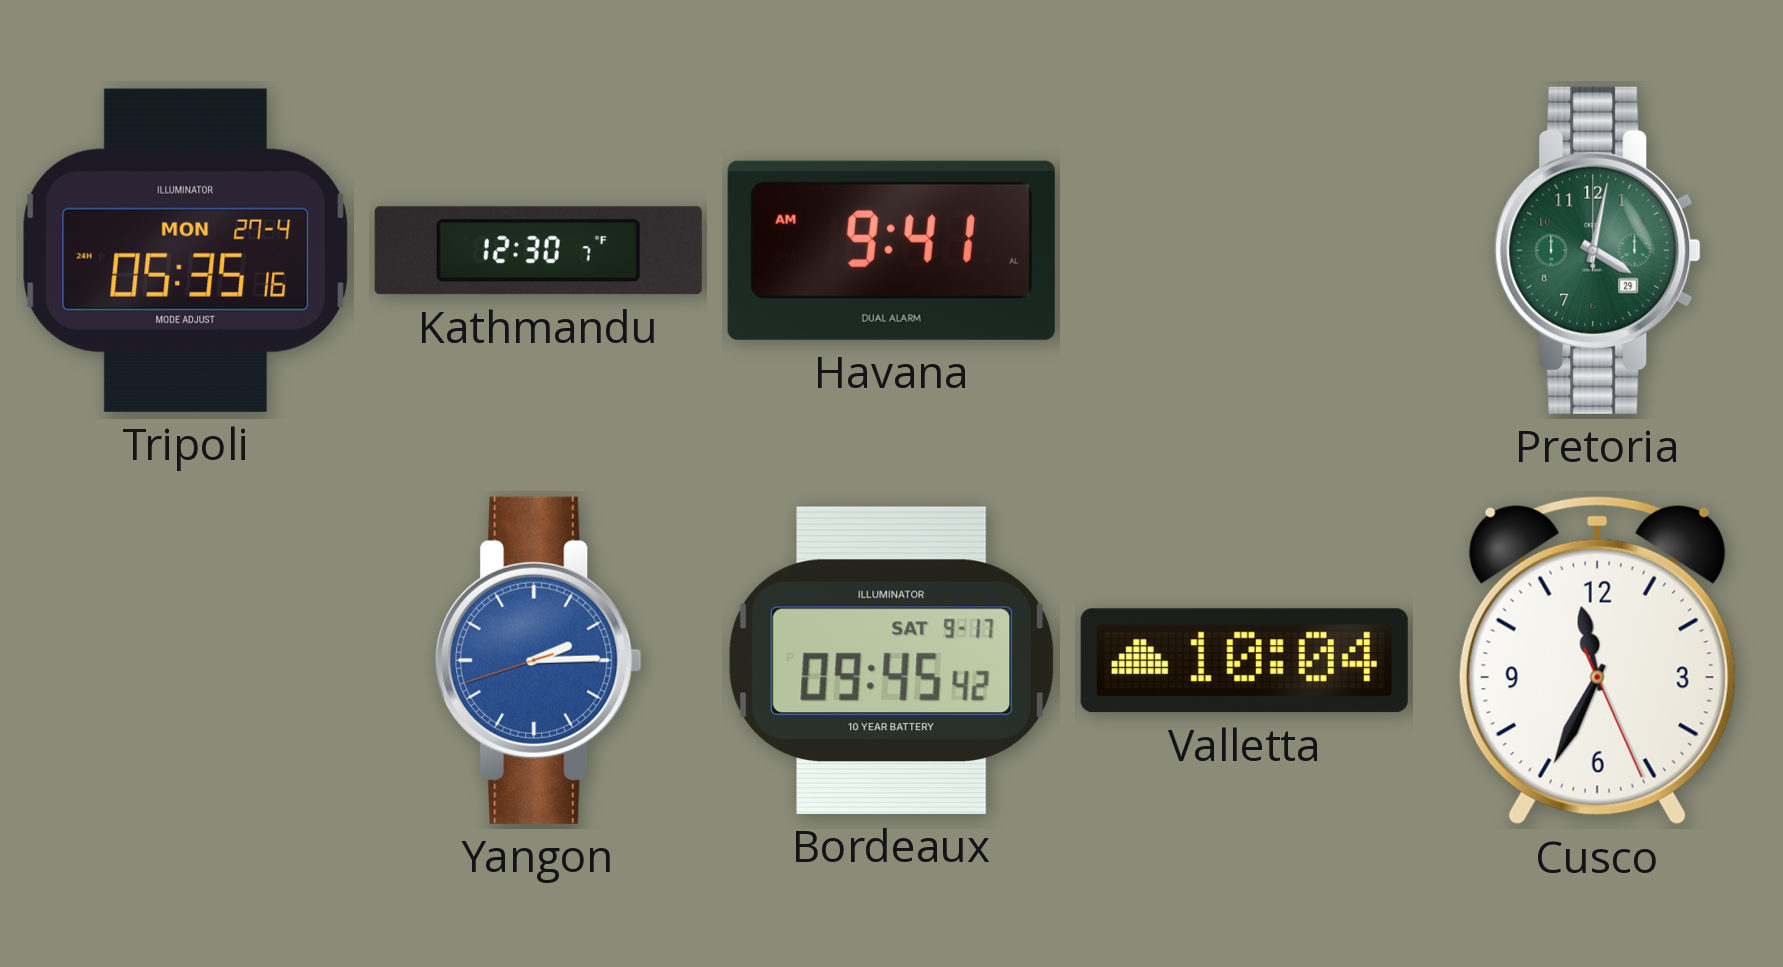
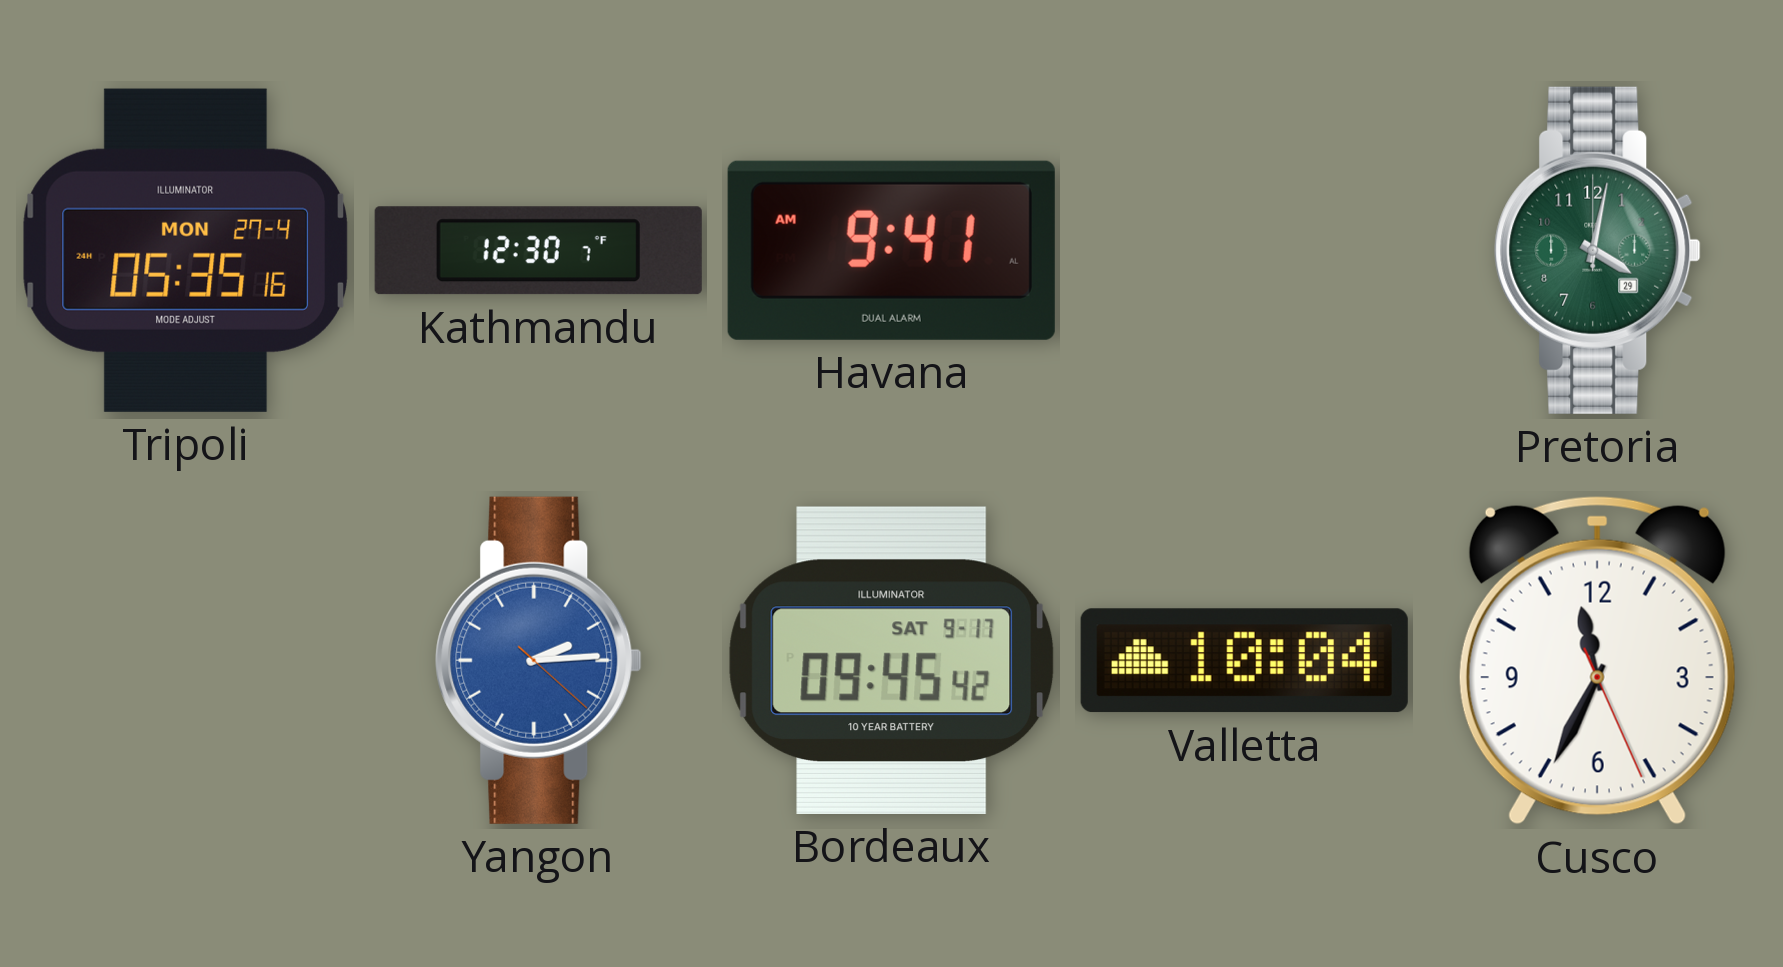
Yangon: 2:14:42 -> 2:14:22
